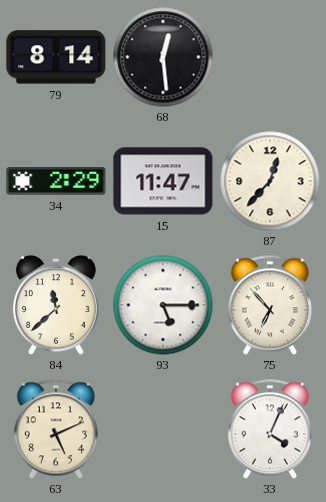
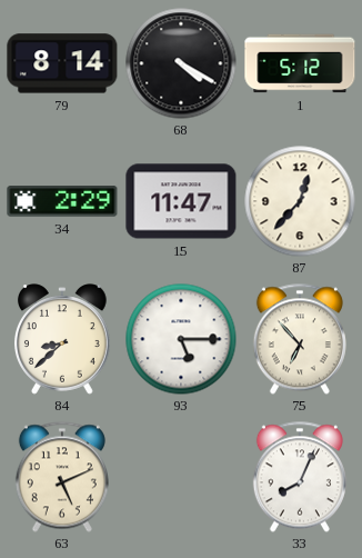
68: 12:29 -> 4:20
1: none -> 5:12
84: 11:38 -> 8:38
33: 4:04 -> 8:04
